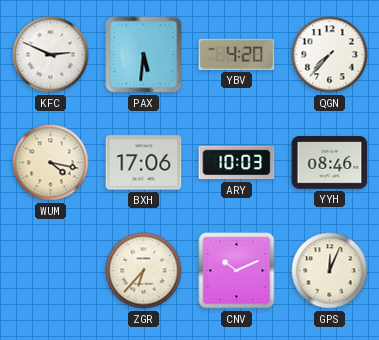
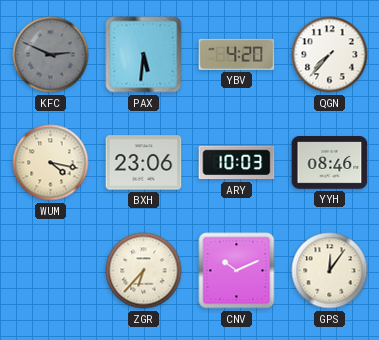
KFC dial: white -> grey
BXH: 17:06 -> 23:06
GPS: 12:04 -> 12:06
